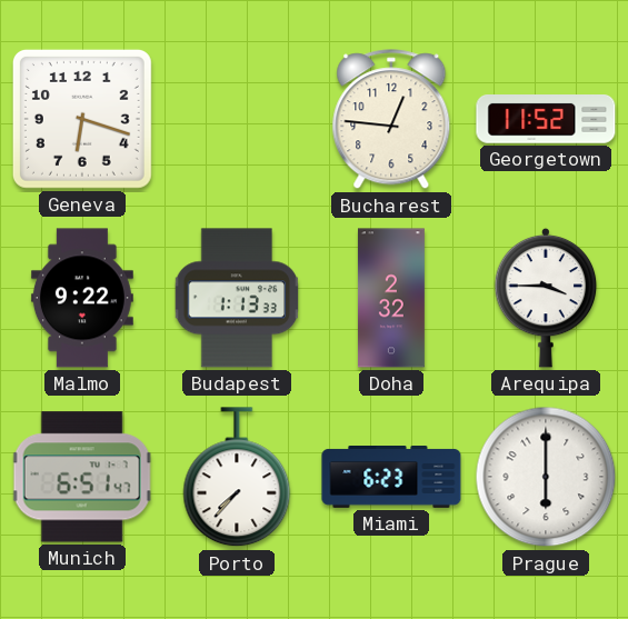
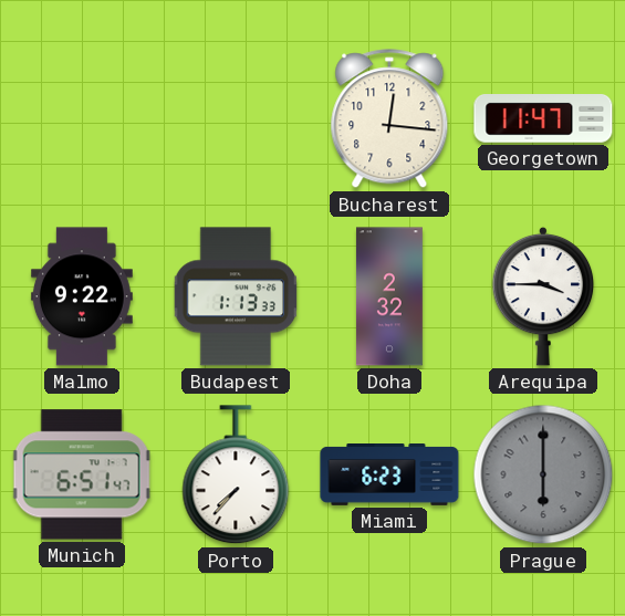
Geneva: 6:18 -> none
Bucharest: 12:46 -> 12:16
Georgetown: 11:52 -> 11:47
Prague dial: white -> grey
